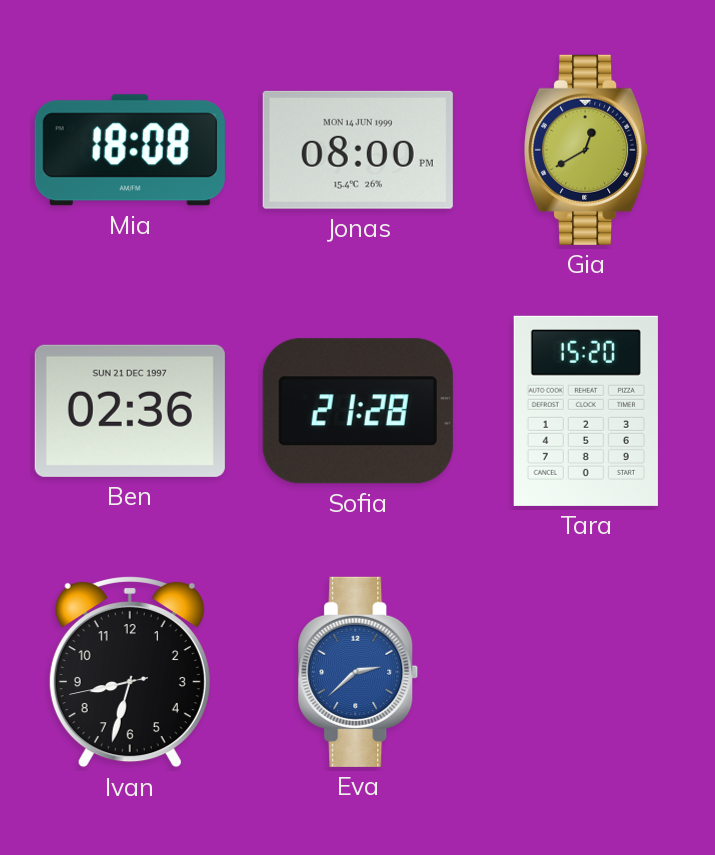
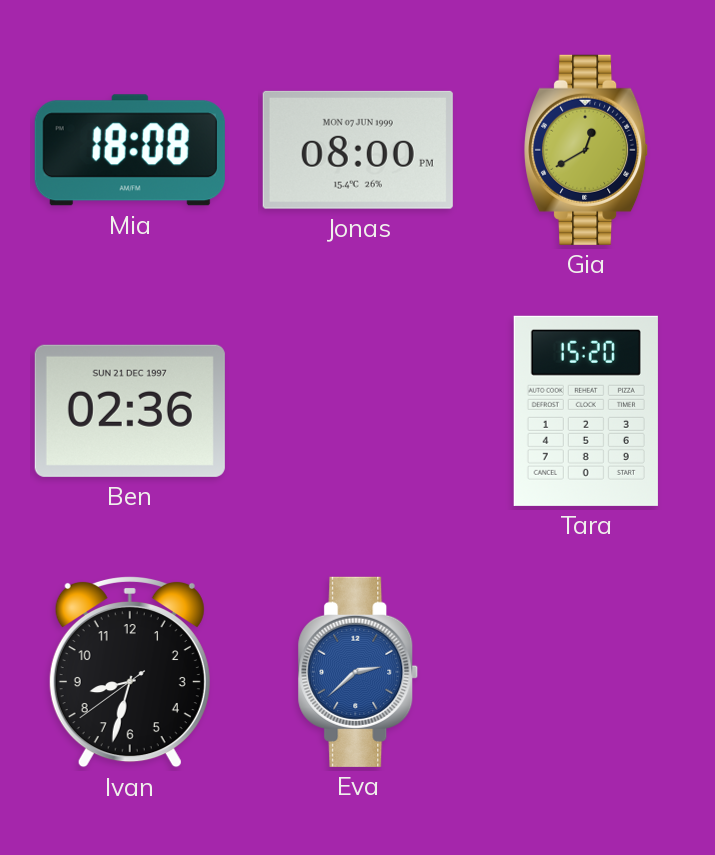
Jonas date: MON 14 JUN 1999 -> MON 07 JUN 1999
Sofia: 21:28 -> none
Ivan: 8:32:43 -> 8:32:39
